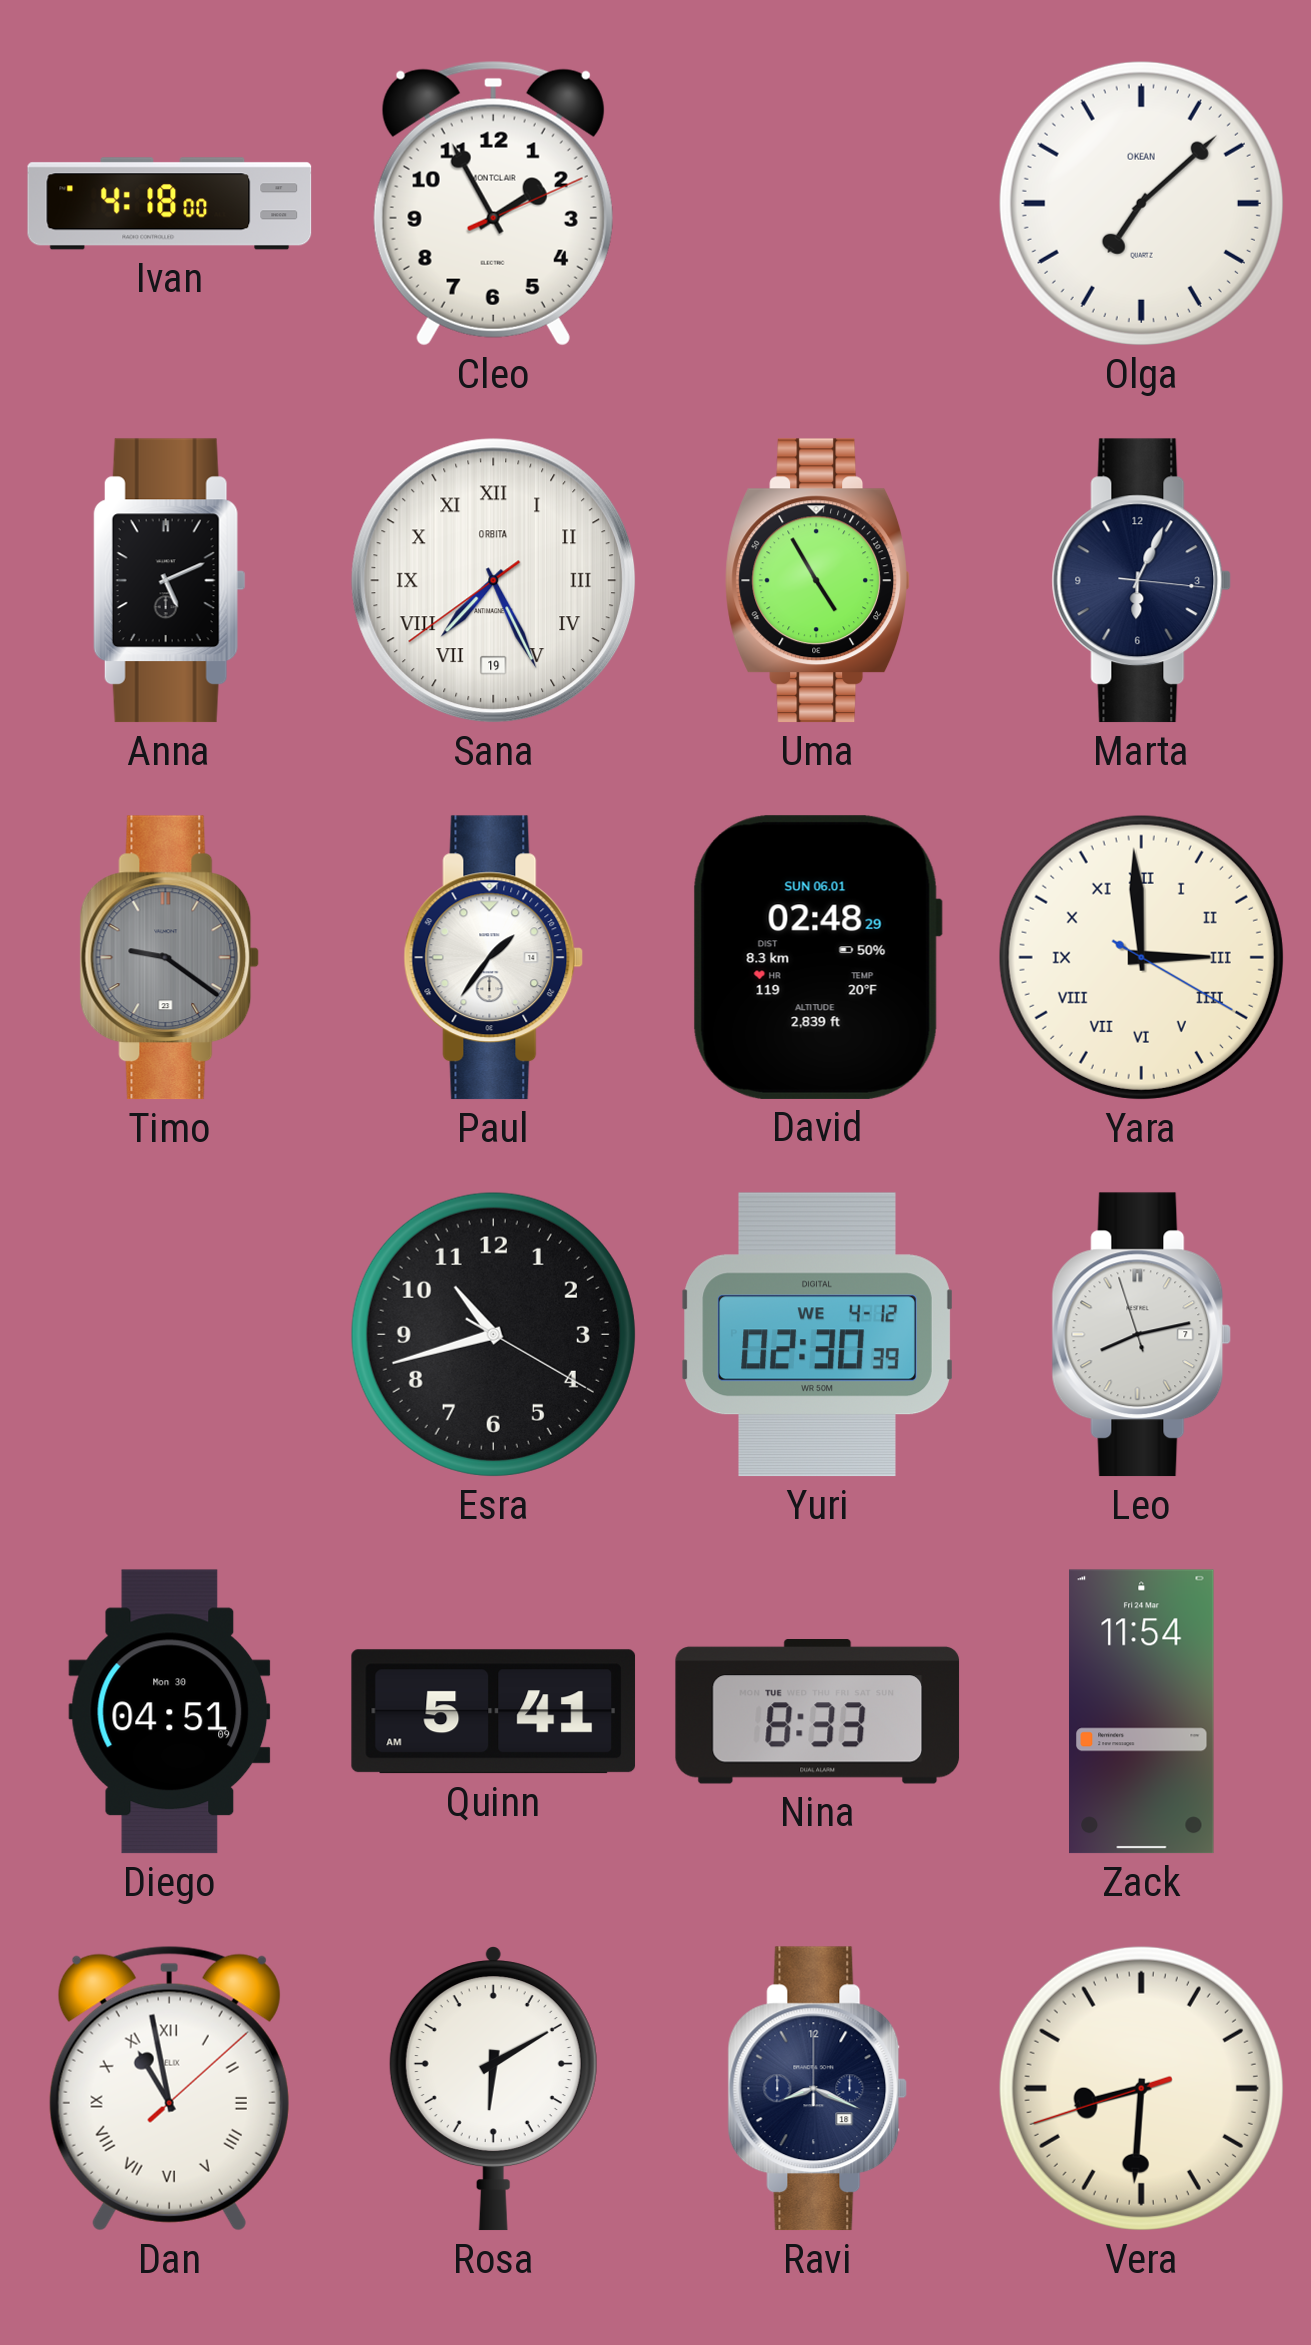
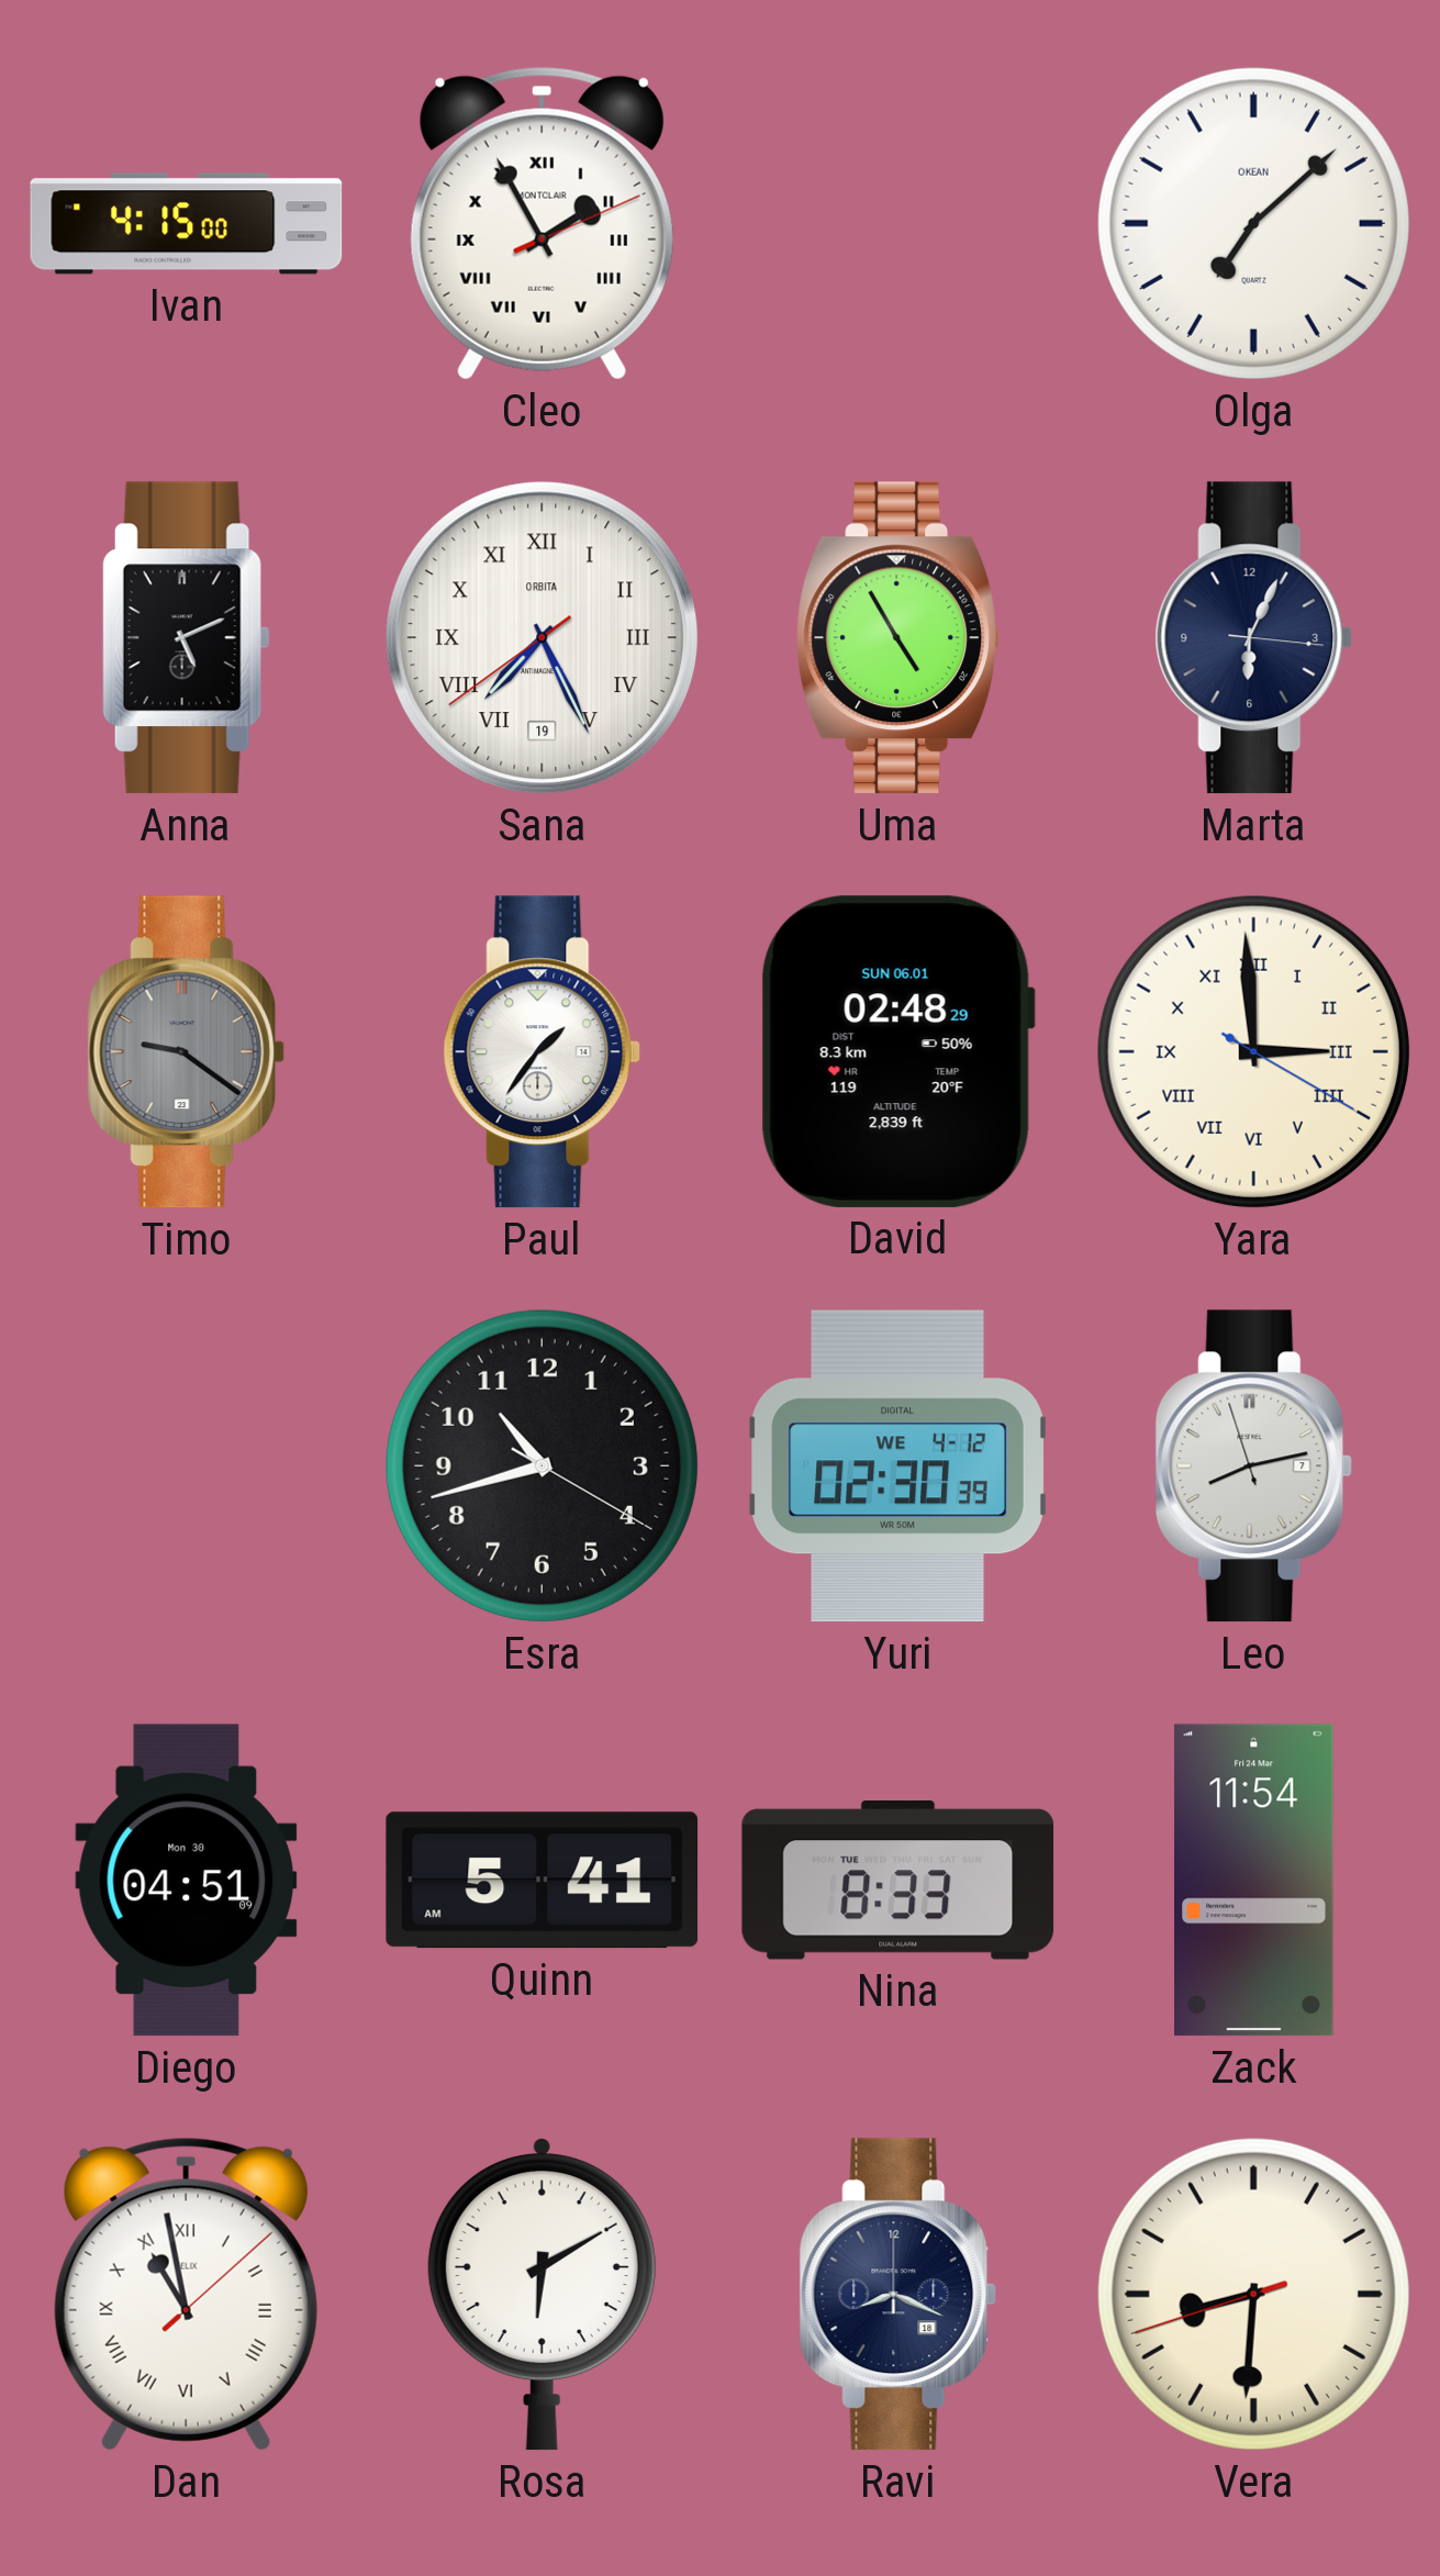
Ivan: 4:18 -> 4:15
Cleo numerals: Arabic -> Roman
